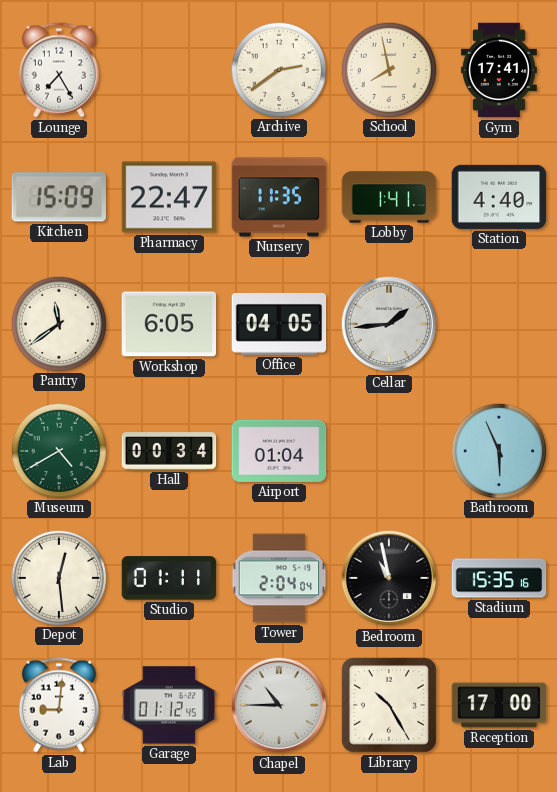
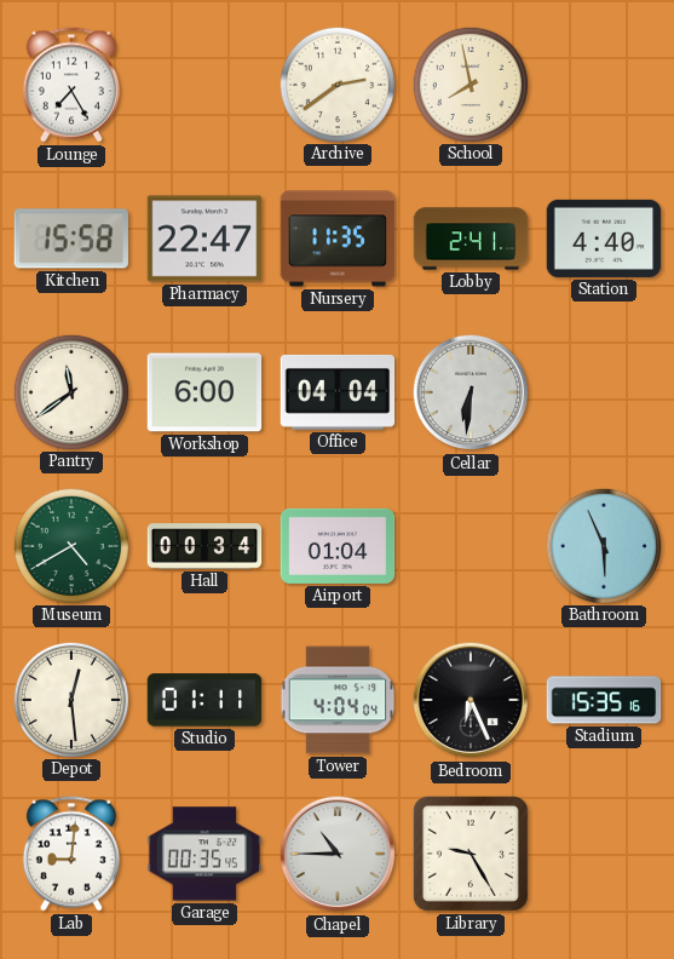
Gym: 17:41 -> none
Kitchen: 15:09 -> 15:58
Lobby: 1:41 -> 2:41
Workshop: 6:05 -> 6:00
Office: 04:05 -> 04:04
Cellar: 1:44 -> 6:31
Tower: 2:04 -> 4:04
Bedroom: 10:58 -> 6:26
Garage: 01:12 -> 00:35
Library: 10:25 -> 9:25
Reception: 17:00 -> none
